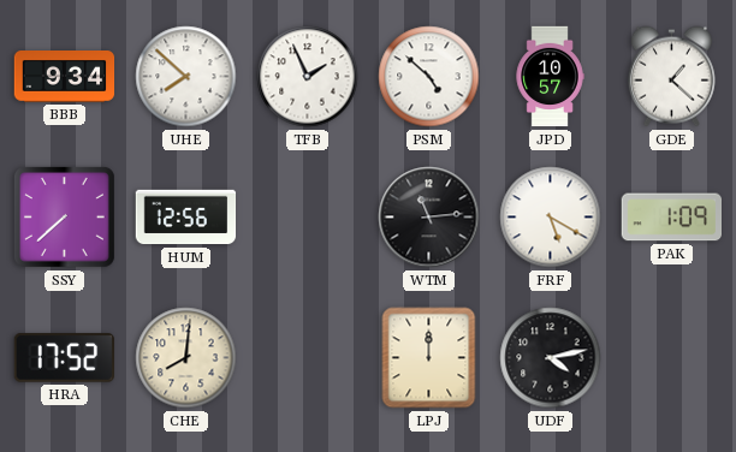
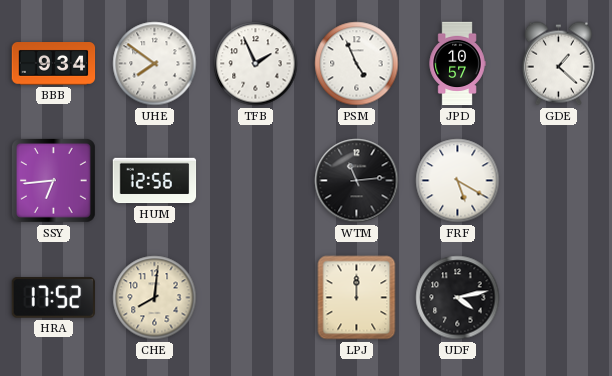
UHE: 7:52 -> 7:51
PSM: 4:52 -> 4:56
SSY: 7:38 -> 6:44
PAK: 1:09 -> none
